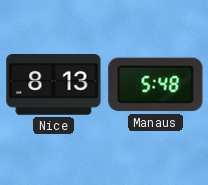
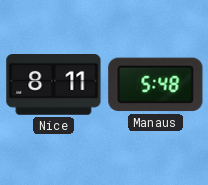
Nice: 8:13 -> 8:11
